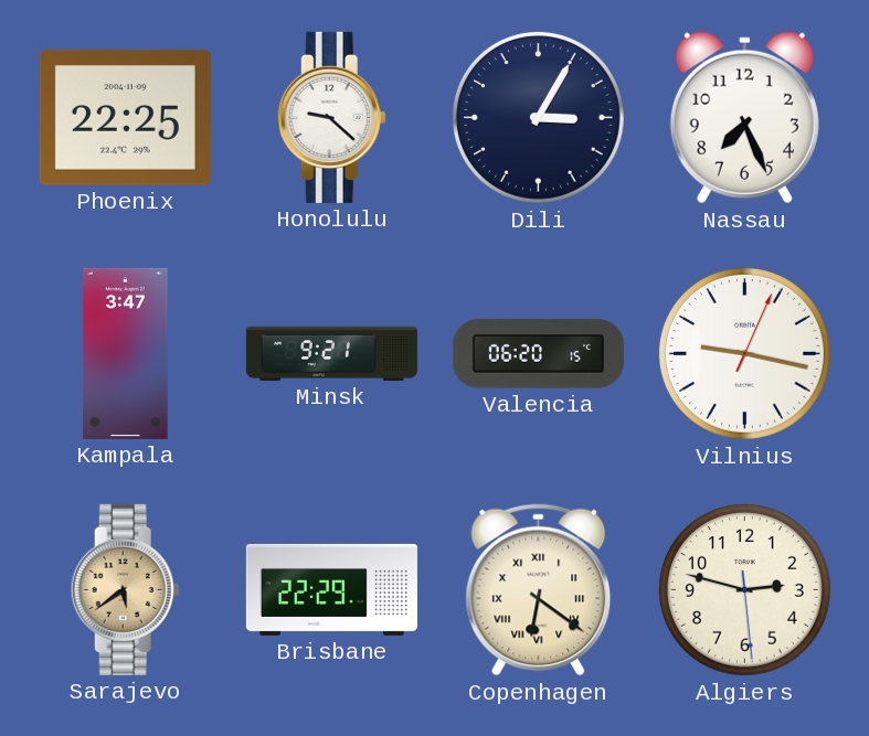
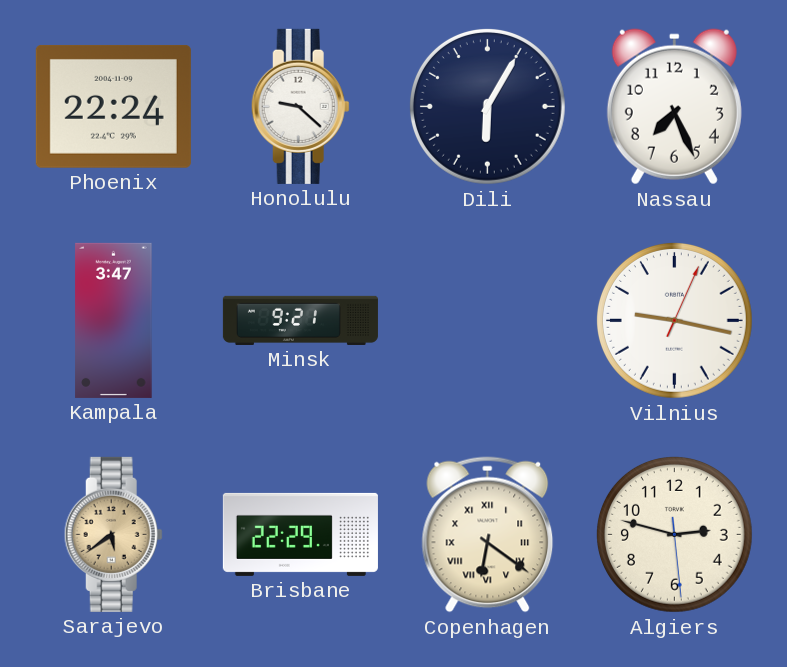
Phoenix: 22:25 -> 22:24
Dili: 3:05 -> 6:05
Valencia: 06:20 -> none
